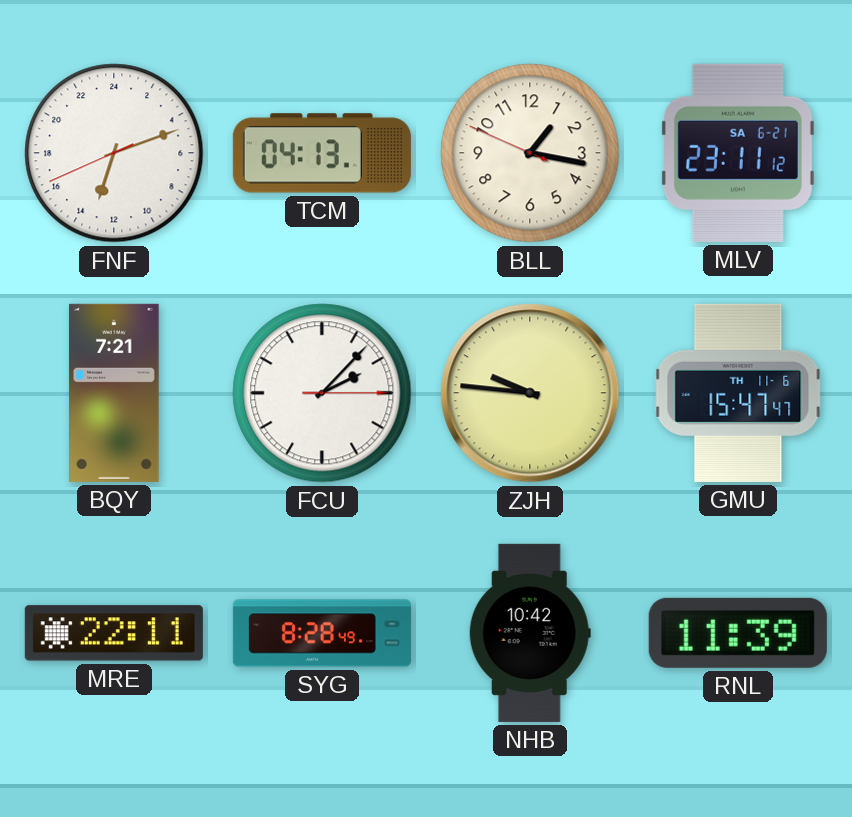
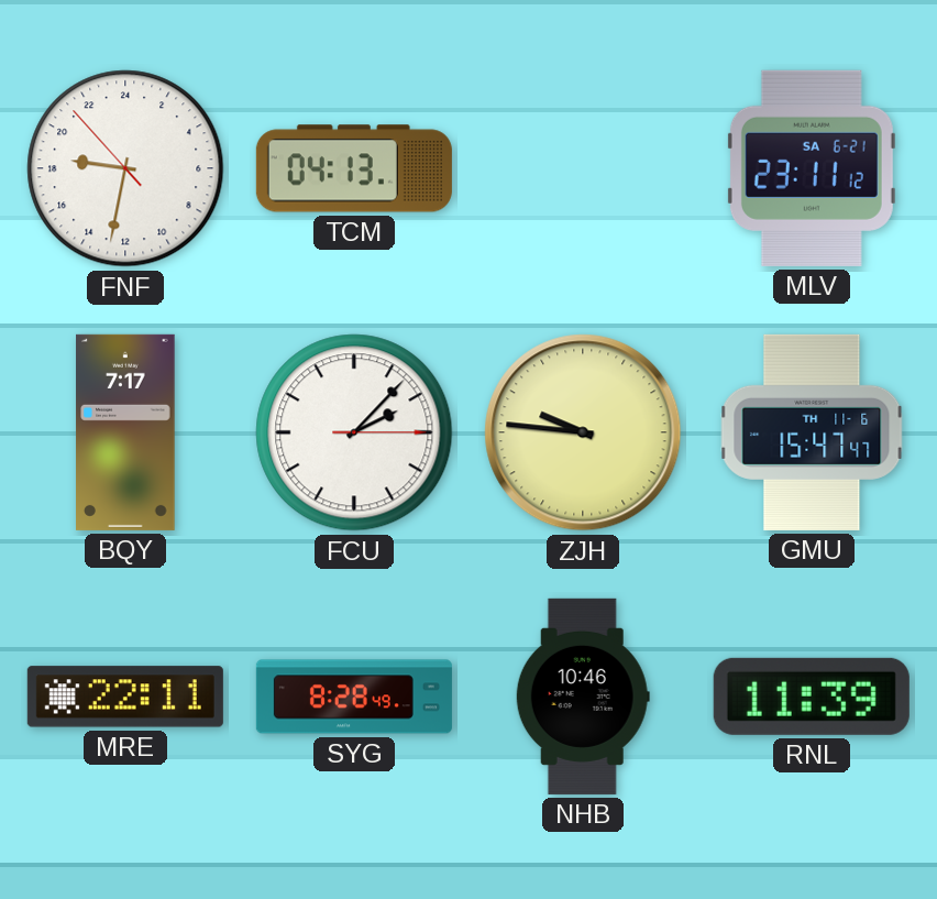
FNF: 13:11 -> 18:31
BLL: 1:16 -> none
BQY: 7:21 -> 7:17
NHB: 10:42 -> 10:46
